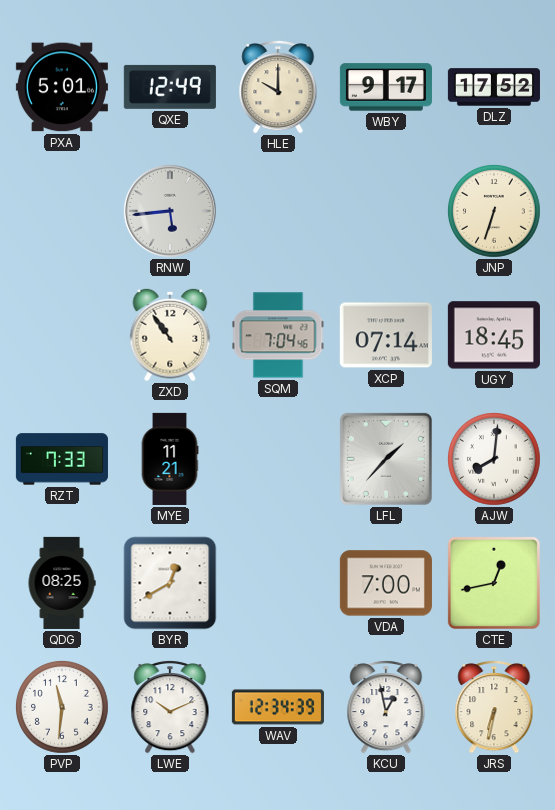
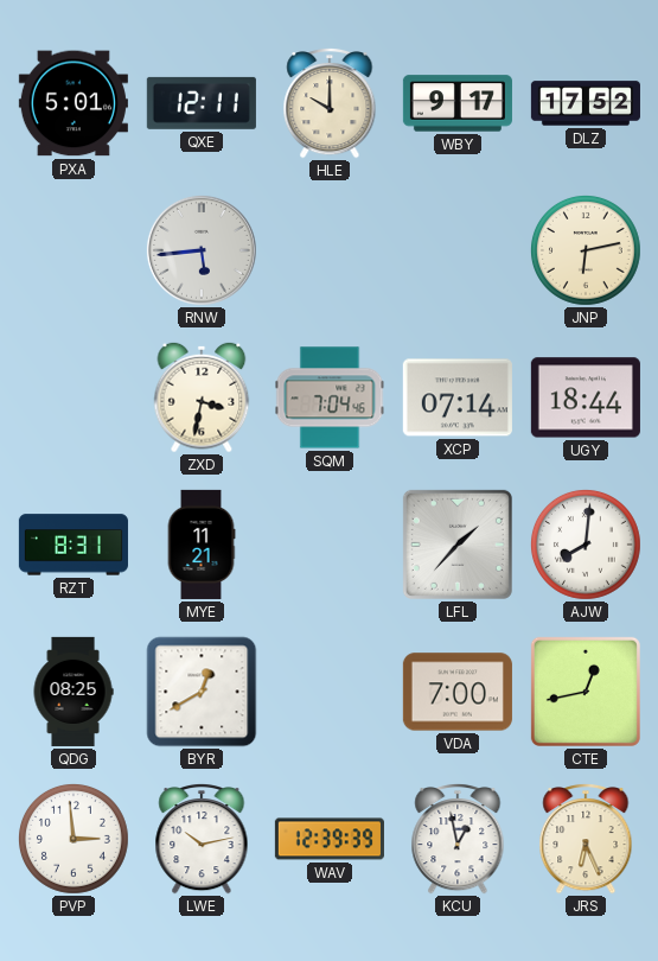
QXE: 12:49 -> 12:11
JNP: 6:33 -> 6:13
ZXD: 10:54 -> 3:32
UGY: 18:45 -> 18:44
RZT: 7:33 -> 8:31
PVP: 11:31 -> 2:59
LWE: 10:11 -> 10:13
WAV: 12:34 -> 12:39
JRS: 6:32 -> 6:26
